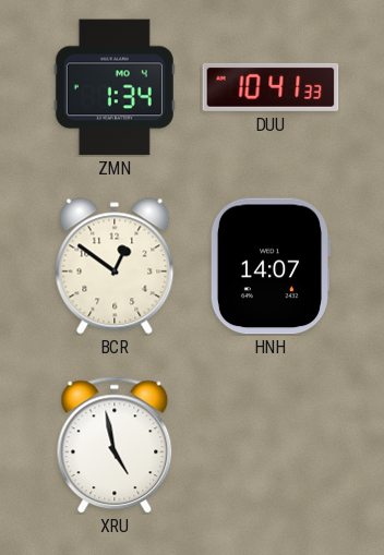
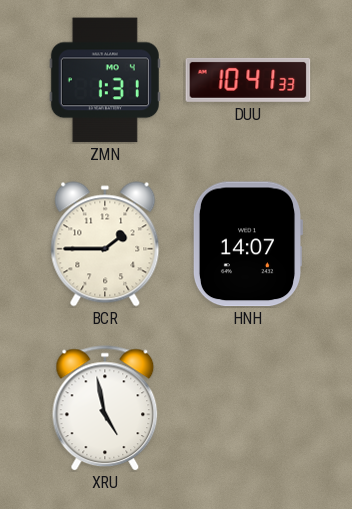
ZMN: 1:34 -> 1:31
BCR: 12:51 -> 1:45
